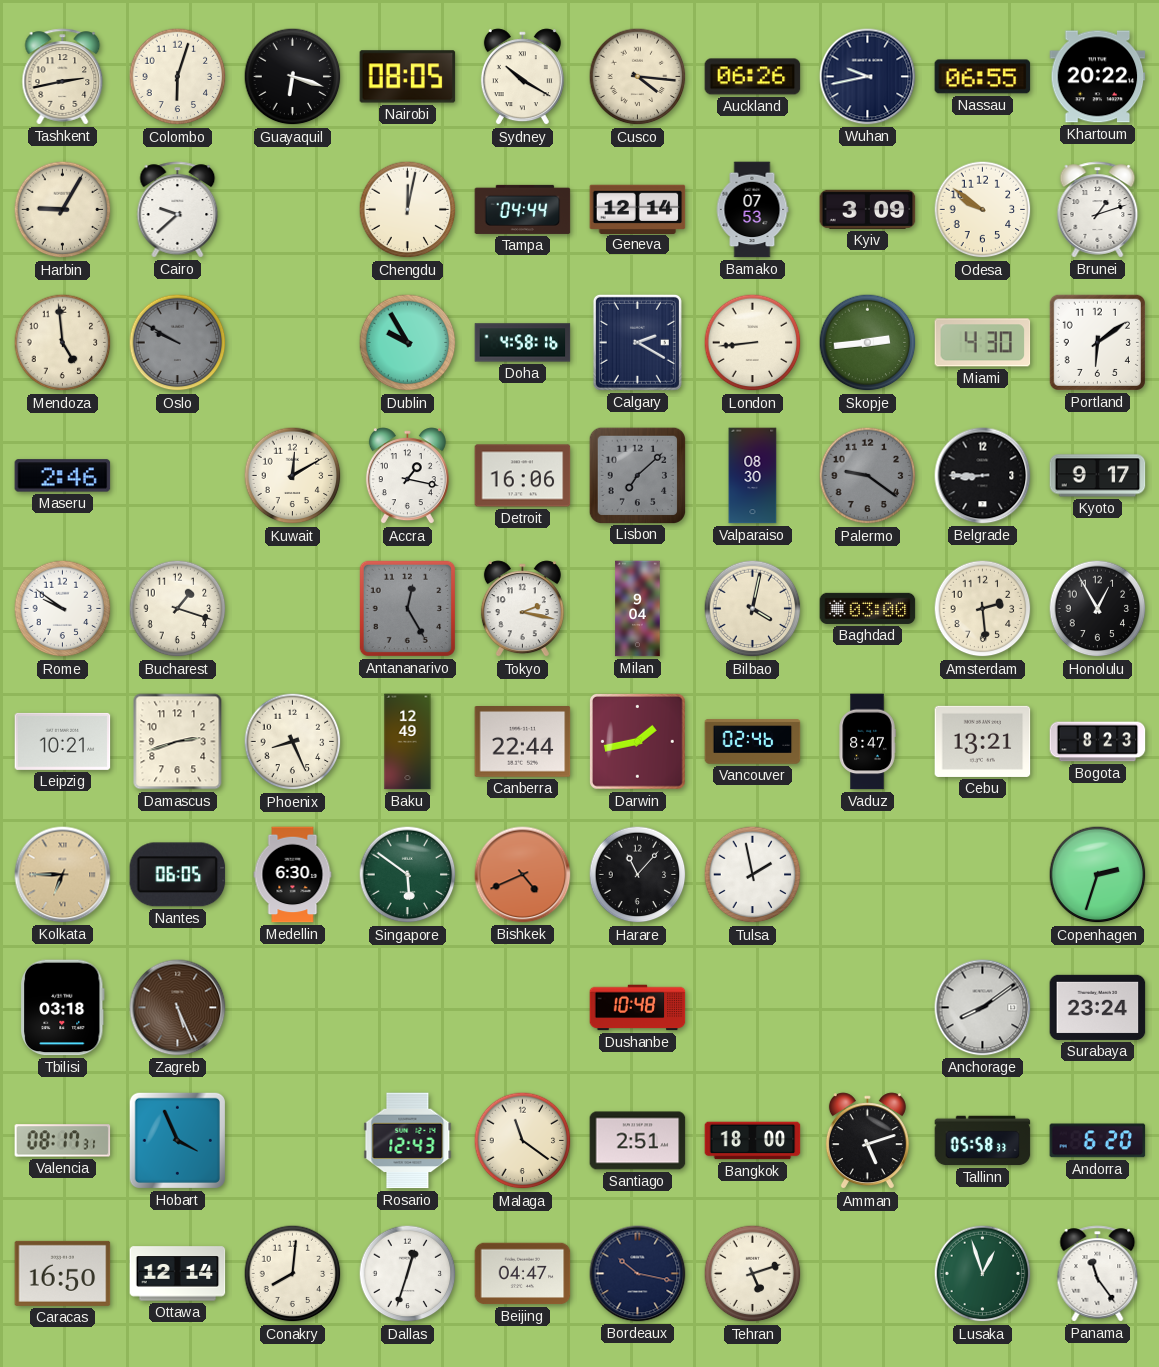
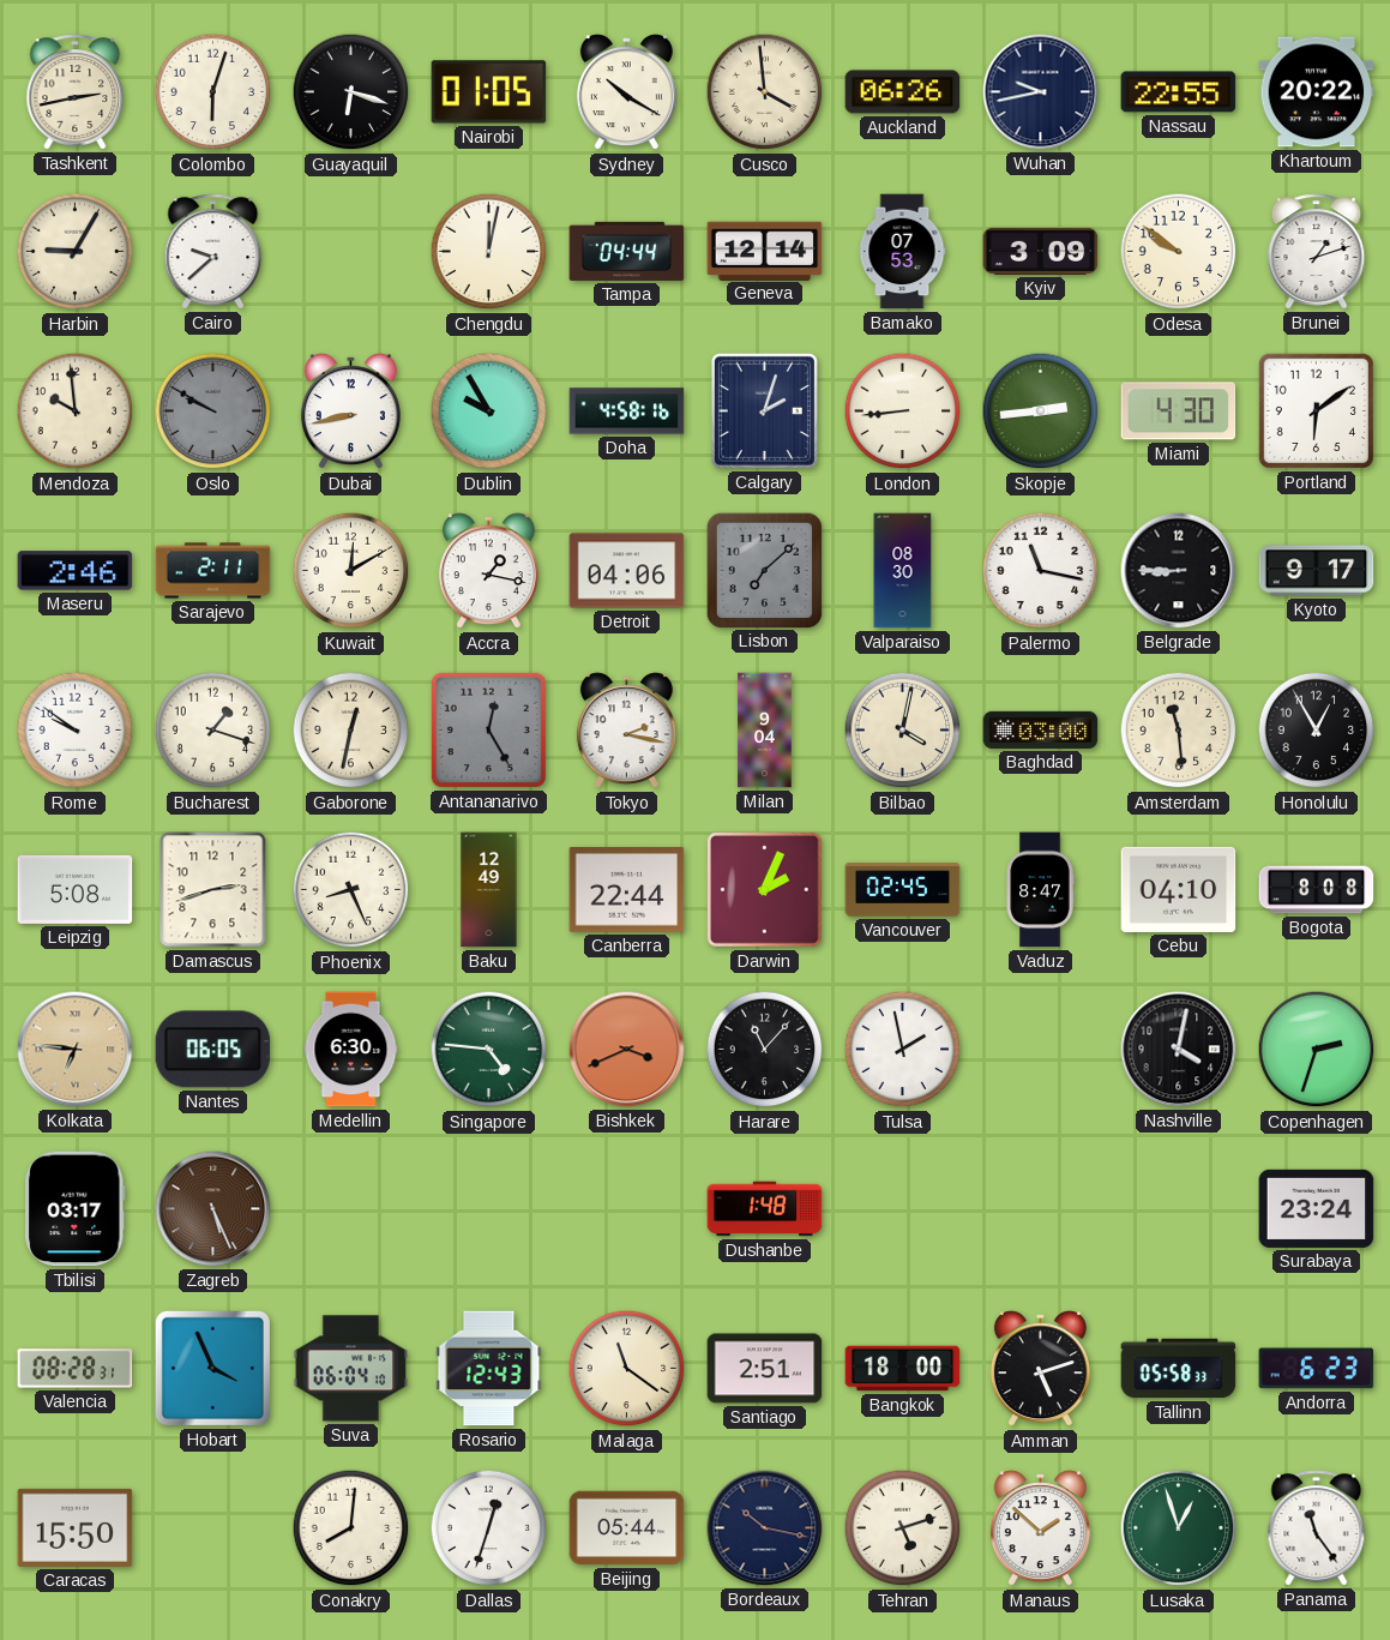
Nairobi: 08:05 -> 01:05
Cusco: 4:16 -> 3:59
Nassau: 06:55 -> 22:55
Mendoza: 4:59 -> 9:59
Dubai: none -> 8:43
Calgary: 2:20 -> 2:03
Sarajevo: none -> 2:11
Detroit: 16:06 -> 04:06
Palermo: 9:21 -> 11:17
Palermo dial: grey -> white
Gaborone: none -> 12:32
Amsterdam: 2:29 -> 11:29
Leipzig: 10:21 -> 5:08
Darwin: 1:43 -> 2:04
Vancouver: 02:46 -> 02:45
Cebu: 13:21 -> 04:10
Bogota: 8:23 -> 8:08
Kolkata: 6:45 -> 6:46
Singapore: 5:51 -> 4:46
Bishkek: 4:41 -> 3:41
Nashville: none -> 4:02
Tbilisi: 03:18 -> 03:17
Dushanbe: 10:48 -> 1:48
Anchorage: 8:09 -> none
Valencia: 08:17 -> 08:28
Suva: none -> 06:04
Andorra: 6:20 -> 6:23
Caracas: 16:50 -> 15:50
Ottawa: 12:14 -> none
Beijing: 04:47 -> 05:44
Manaus: none -> 1:52
